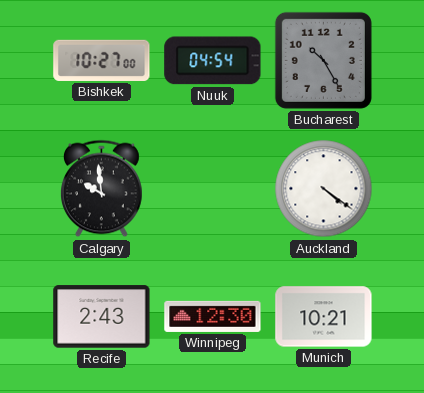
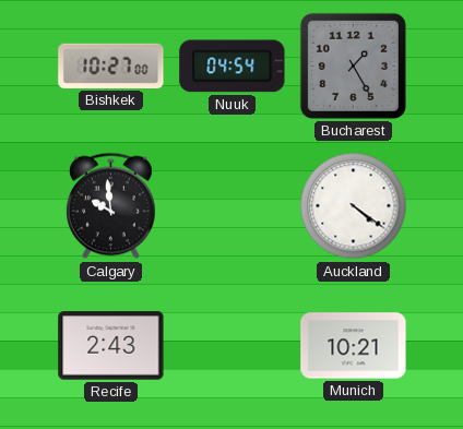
Bucharest: 10:25 -> 1:25
Winnipeg: 12:30 -> none
